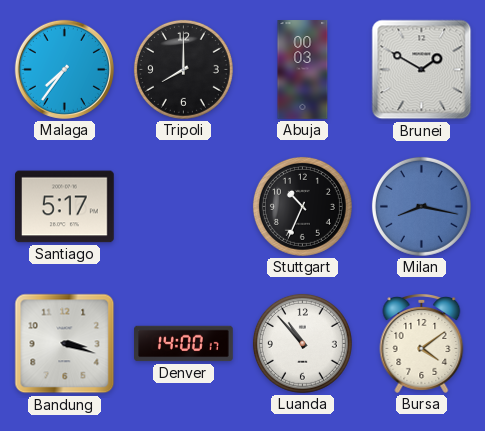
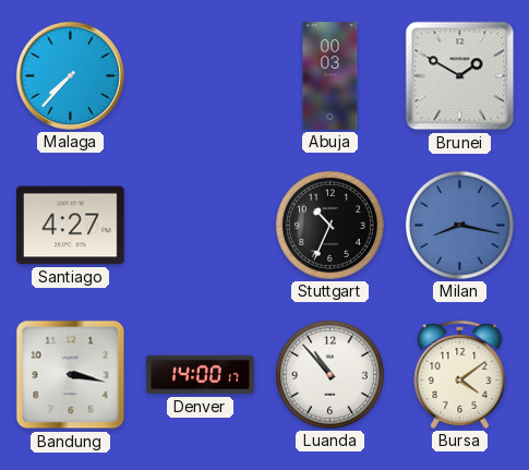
Malaga: 7:36 -> 7:37
Tripoli: 8:00 -> none
Santiago: 5:17 -> 4:27
Bandung: 3:18 -> 3:17
